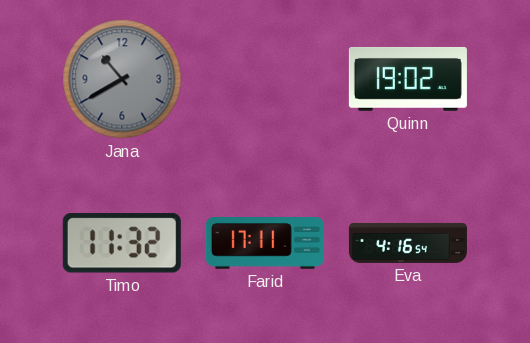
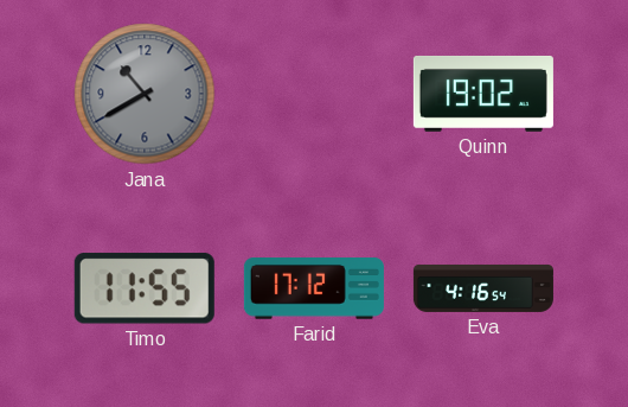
Timo: 11:32 -> 11:55
Farid: 17:11 -> 17:12
